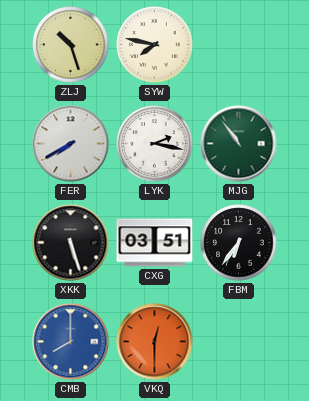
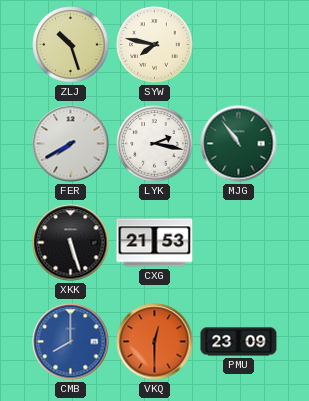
CXG: 03:51 -> 21:53
FBM: 6:36 -> none
PMU: none -> 23:09
